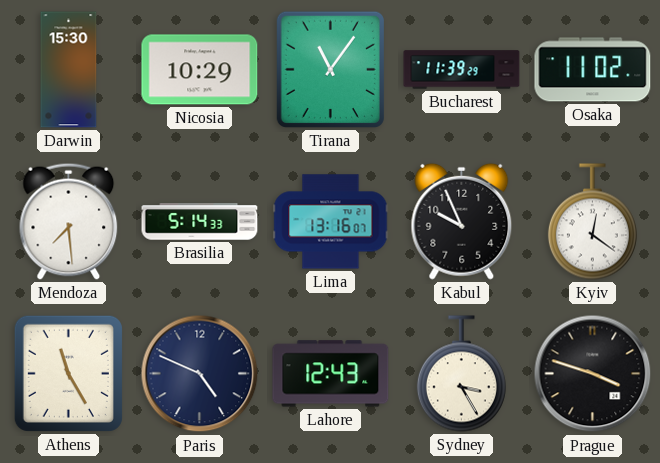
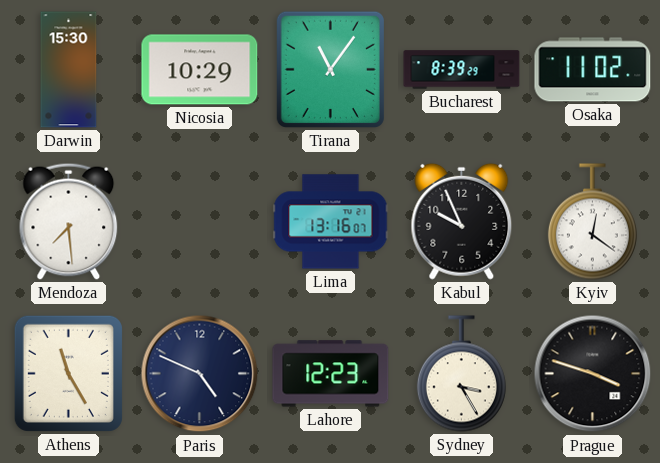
Bucharest: 11:39 -> 8:39
Brasilia: 5:14 -> none
Lahore: 12:43 -> 12:23
